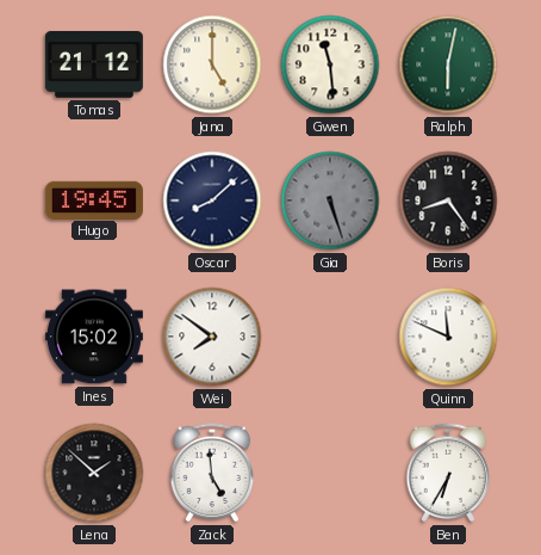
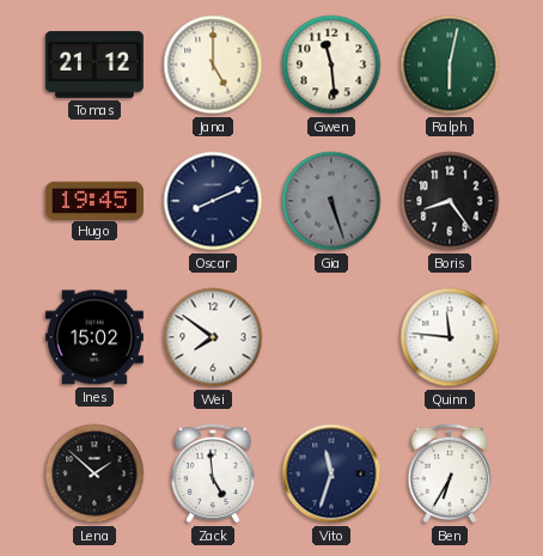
Oscar: 8:08 -> 8:11
Quinn: 11:49 -> 11:46
Vito: none -> 11:33
